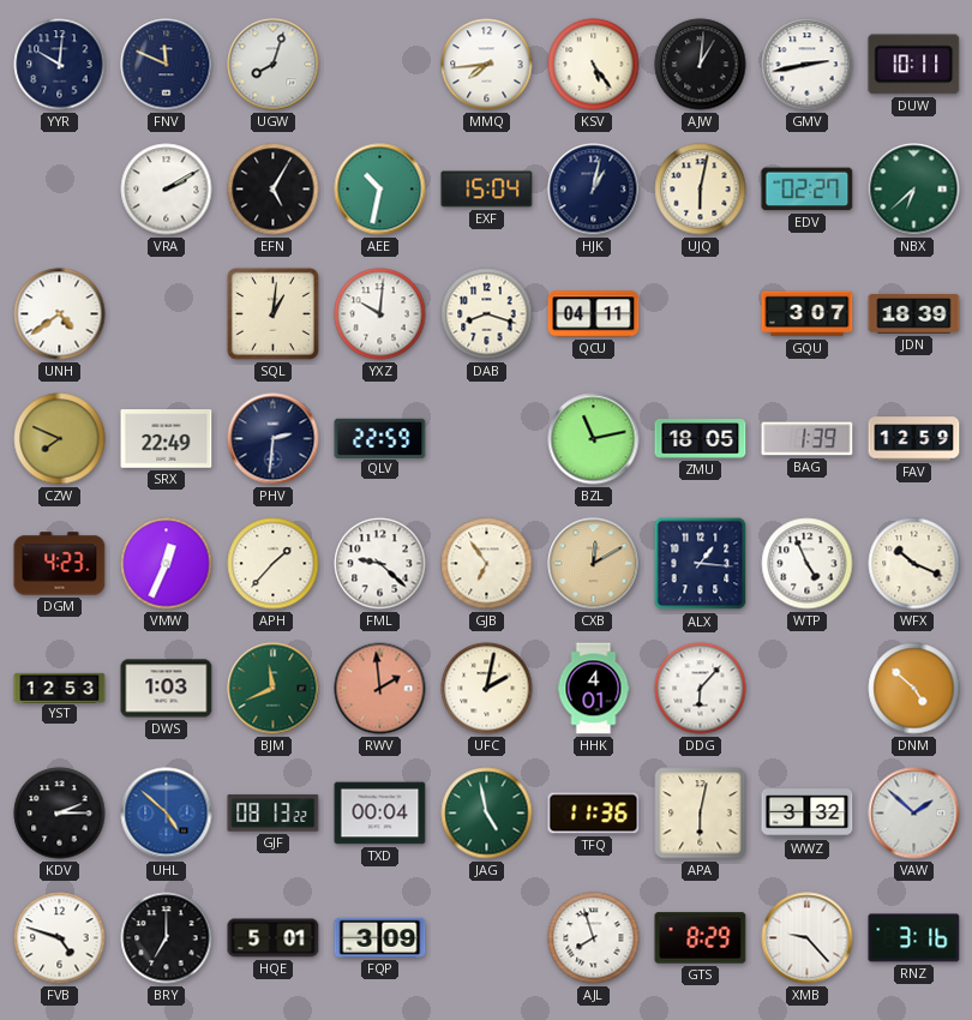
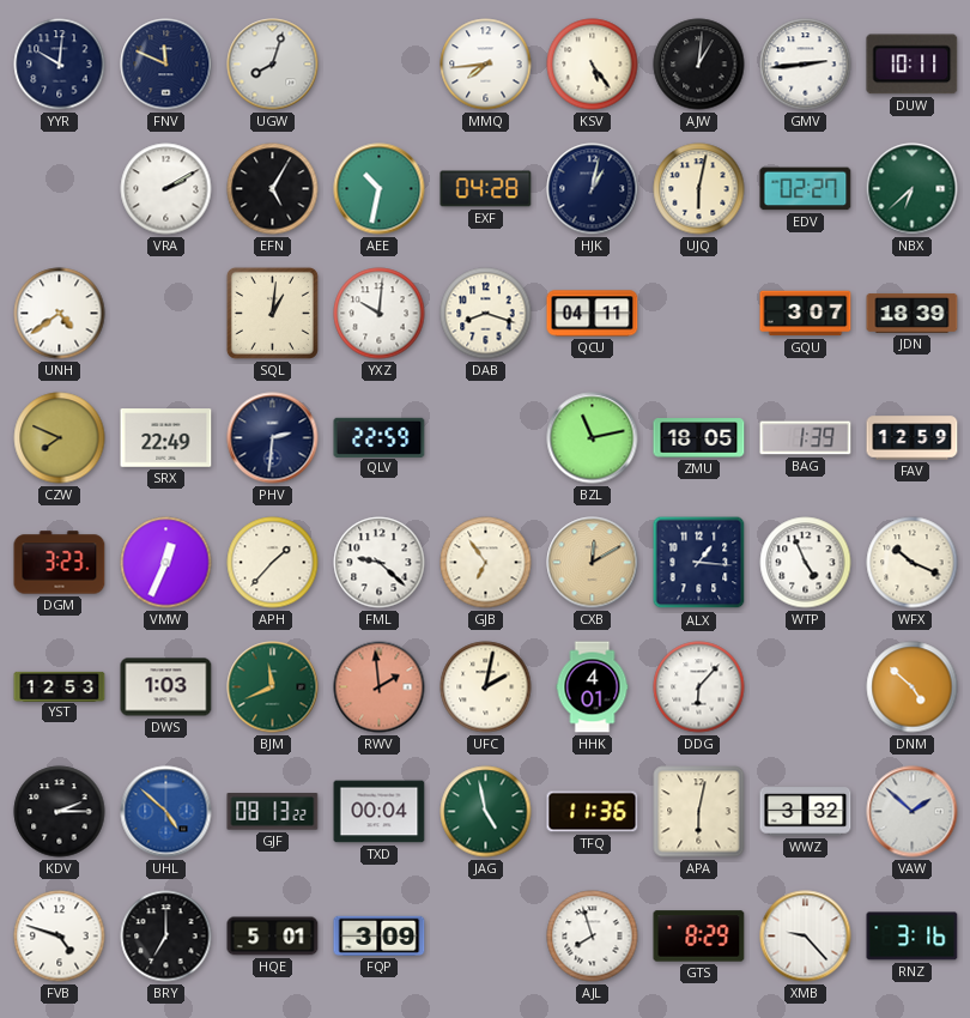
GMV: 2:43 -> 2:44
EXF: 15:04 -> 04:28
DGM: 4:23 -> 3:23
